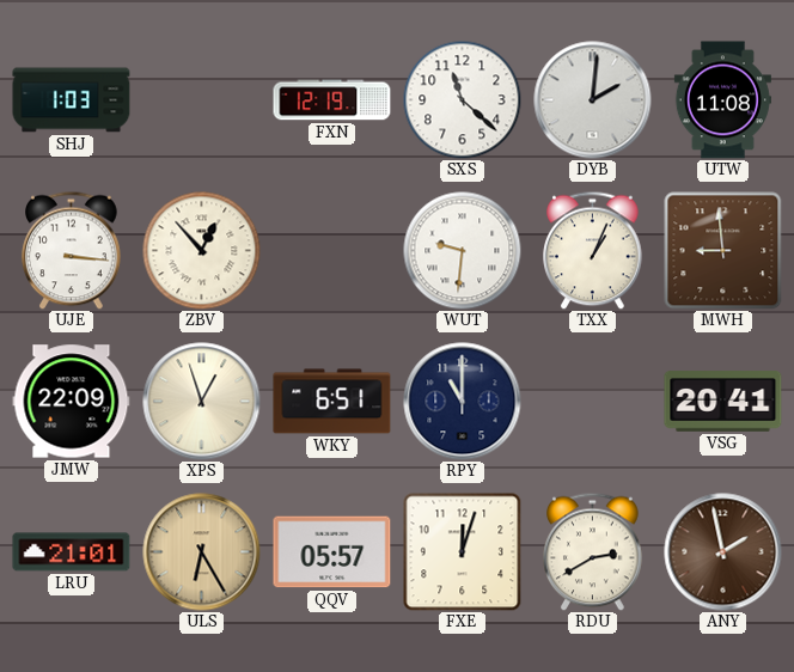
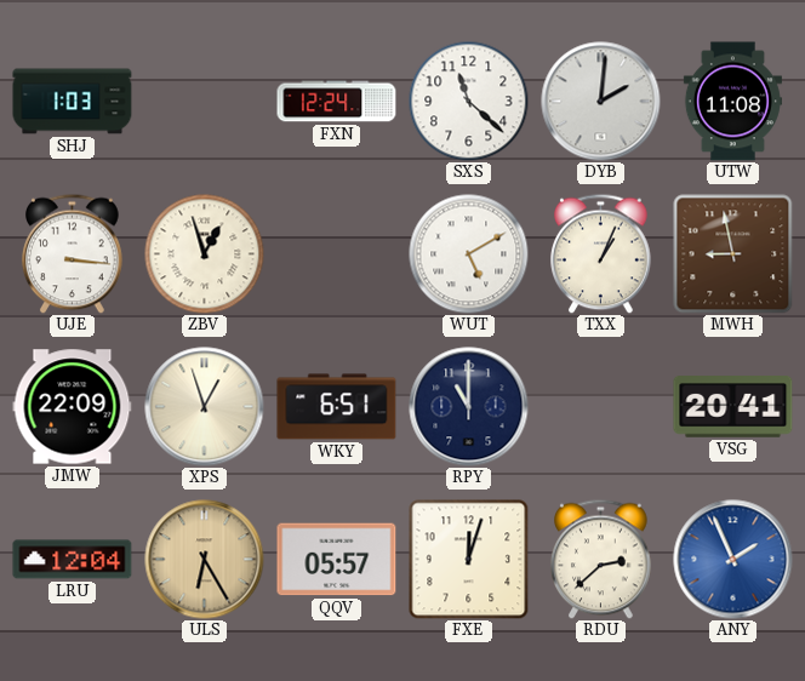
FXN: 12:19 -> 12:24
ZBV: 12:53 -> 12:57
WUT: 9:31 -> 5:10
MWH: 8:59 -> 8:58
LRU: 21:01 -> 12:04
RDU: 2:40 -> 2:38
ANY: 1:58 -> 1:56
ANY dial: brown -> blue
